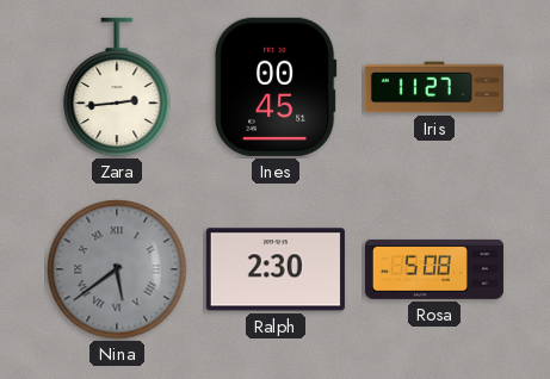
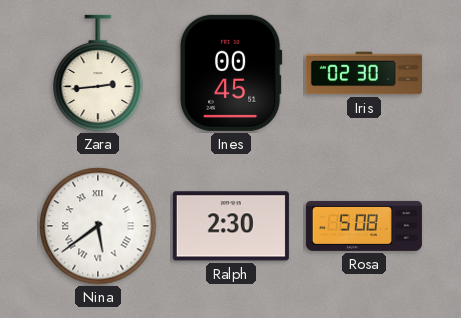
Iris: 11:27 -> 02:30
Nina dial: grey -> white
